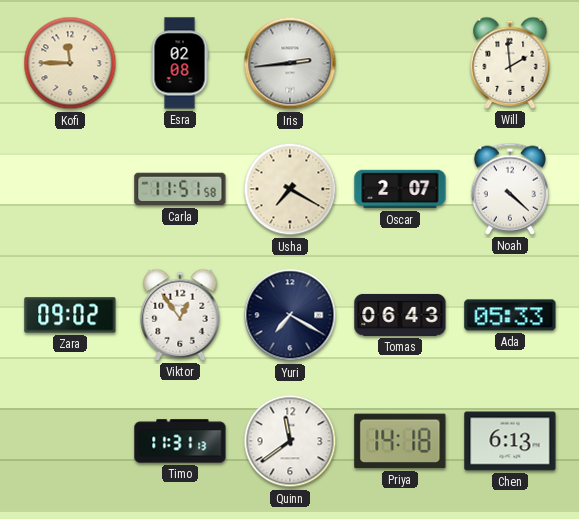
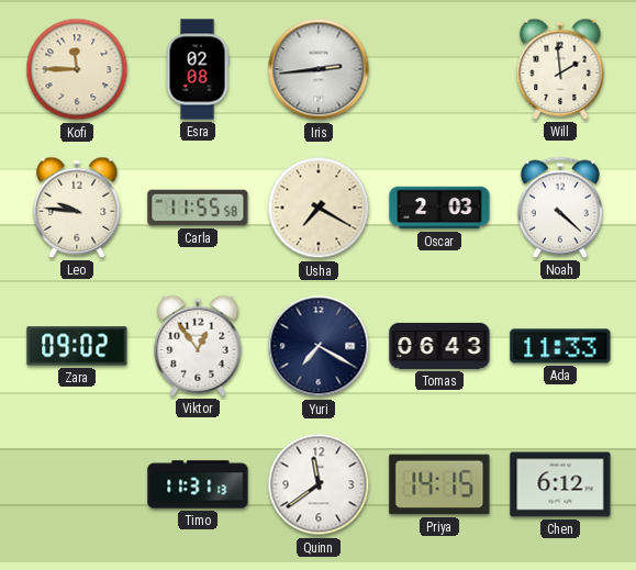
Leo: none -> 9:46
Carla: 11:51 -> 11:55
Oscar: 2:07 -> 2:03
Ada: 05:33 -> 11:33
Priya: 14:18 -> 14:15
Chen: 6:13 -> 6:12
